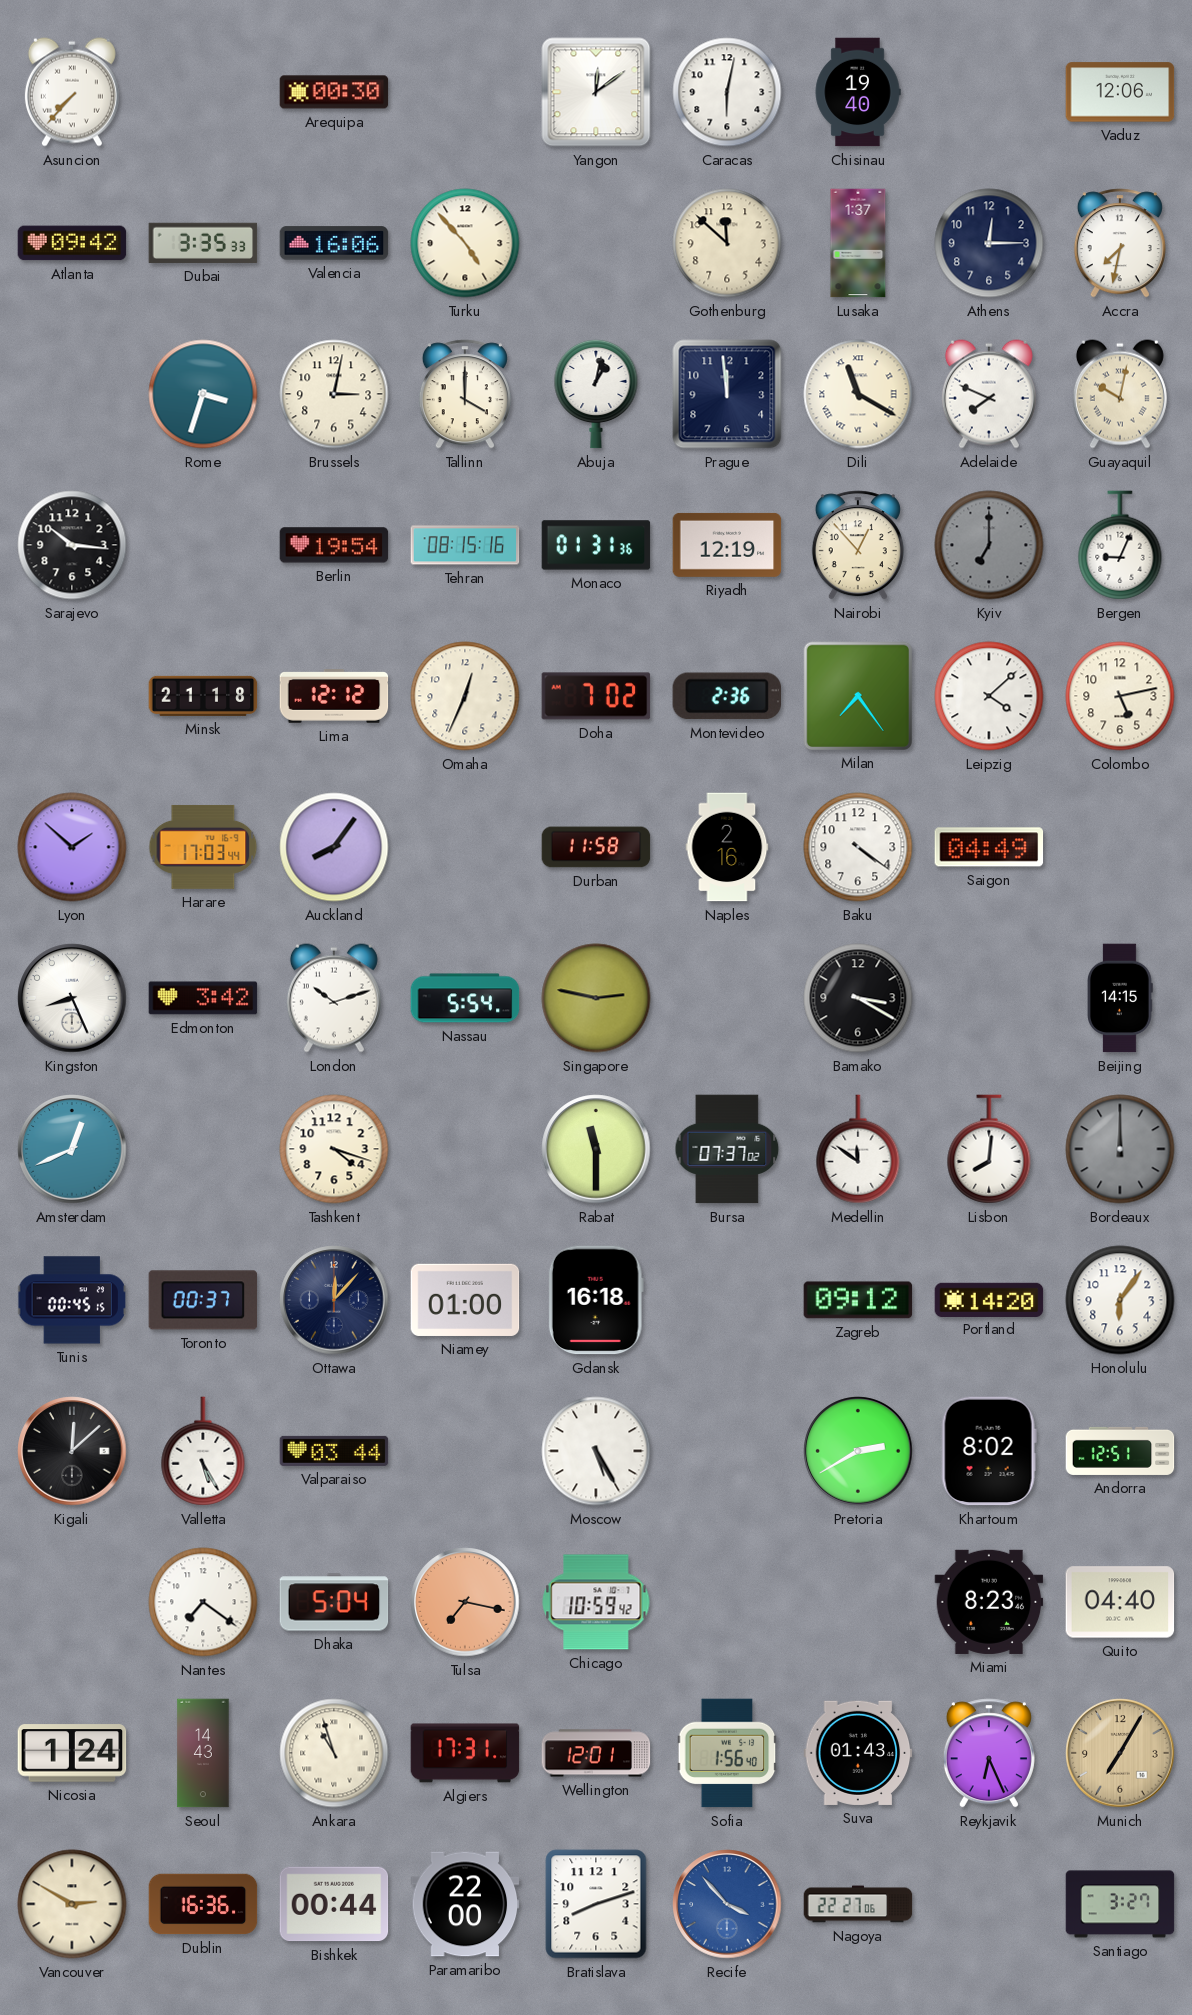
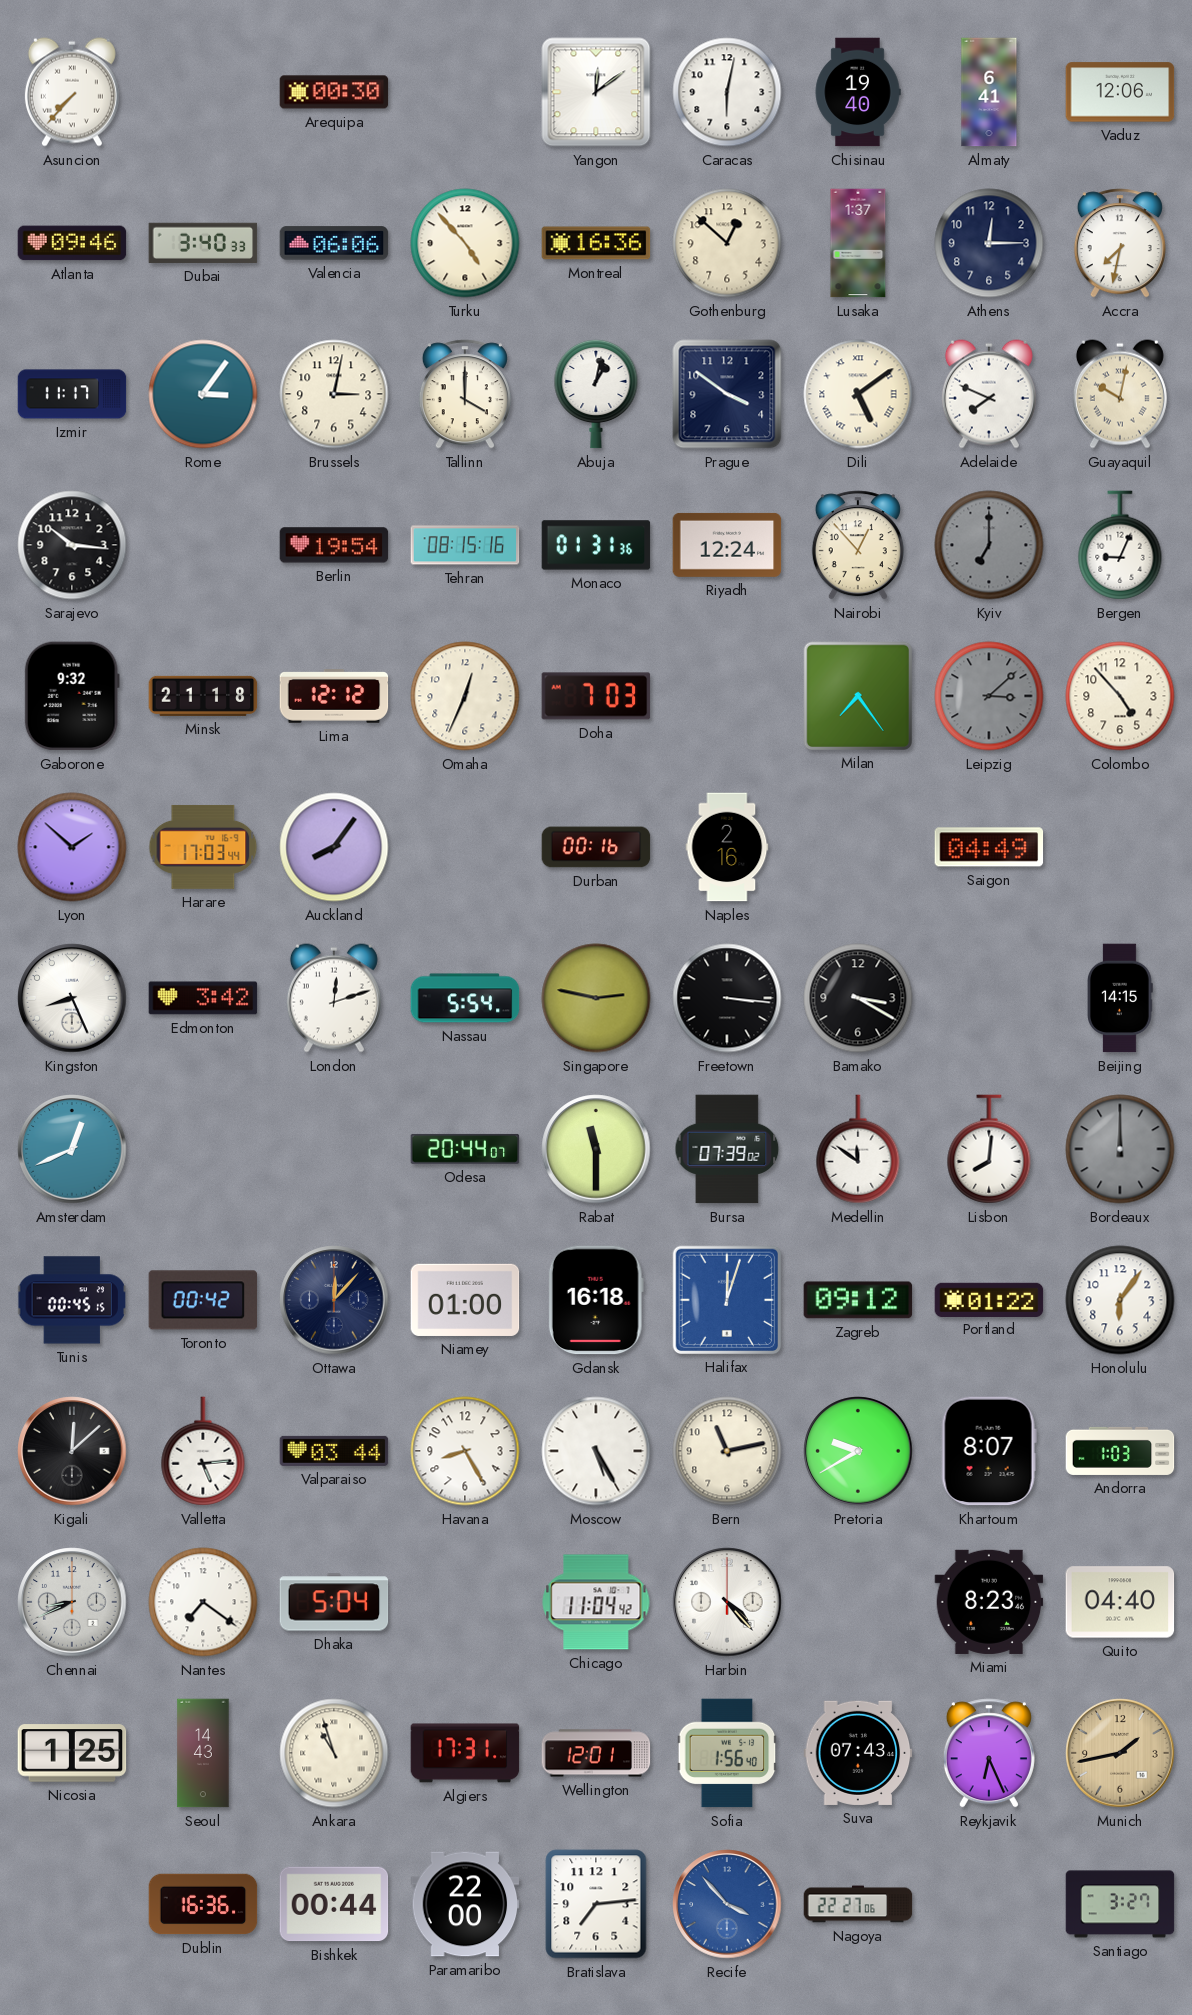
Almaty: none -> 6:41
Atlanta: 09:42 -> 09:46
Dubai: 3:35 -> 3:40
Valencia: 16:06 -> 06:06
Montreal: none -> 16:36
Gothenburg: 11:52 -> 12:52
Izmir: none -> 11:17
Rome: 3:33 -> 3:06
Prague: 11:59 -> 3:51
Dili: 11:20 -> 5:09
Riyadh: 12:19 -> 12:24
Gaborone: none -> 9:32
Doha: 7:02 -> 7:03
Montevideo: 2:36 -> none
Leipzig: 4:08 -> 3:08
Leipzig dial: white -> grey
Colombo: 5:13 -> 4:53
Durban: 11:58 -> 00:16
Baku: 4:21 -> none
London: 10:12 -> 12:12
Freetown: none -> 3:16
Tashkent: 4:18 -> none
Odesa: none -> 20:44
Bursa: 07:37 -> 07:39
Toronto: 00:37 -> 00:42
Halifax: none -> 12:03
Portland: 14:20 -> 01:22
Valletta: 5:25 -> 5:14
Havana: none -> 8:25
Bern: none -> 11:13
Pretoria: 2:40 -> 9:40
Khartoum: 8:02 -> 8:07
Andorra: 12:51 -> 1:03
Chennai: none -> 8:41
Tulsa: 7:17 -> none
Chicago: 10:59 -> 11:04
Harbin: none -> 4:23
Nicosia: 1:24 -> 1:25
Suva: 01:43 -> 07:43
Munich: 7:05 -> 1:43
Vancouver: 2:50 -> none
Bratislava: 8:12 -> 7:14
